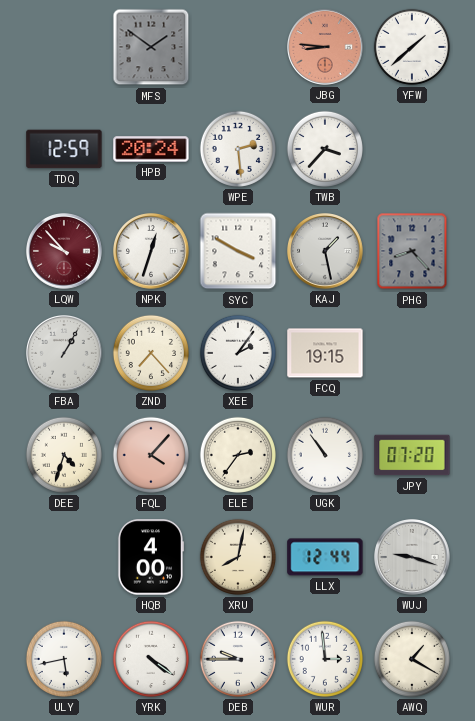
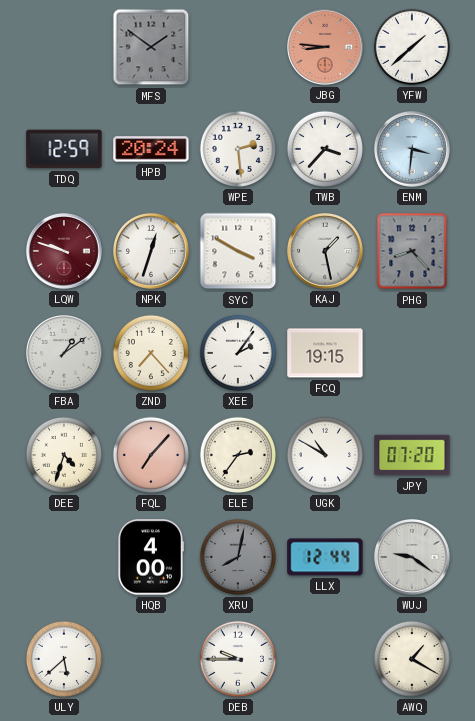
ENM: none -> 3:31
LQW: 9:53 -> 9:48
FBA: 1:05 -> 1:09
FQL: 4:07 -> 7:07
UGK: 10:54 -> 10:50
XRU dial: cream -> grey
WUJ: 9:18 -> 9:21
ULY: 5:43 -> 5:38
YRK: 4:21 -> none
WUR: 2:59 -> none
